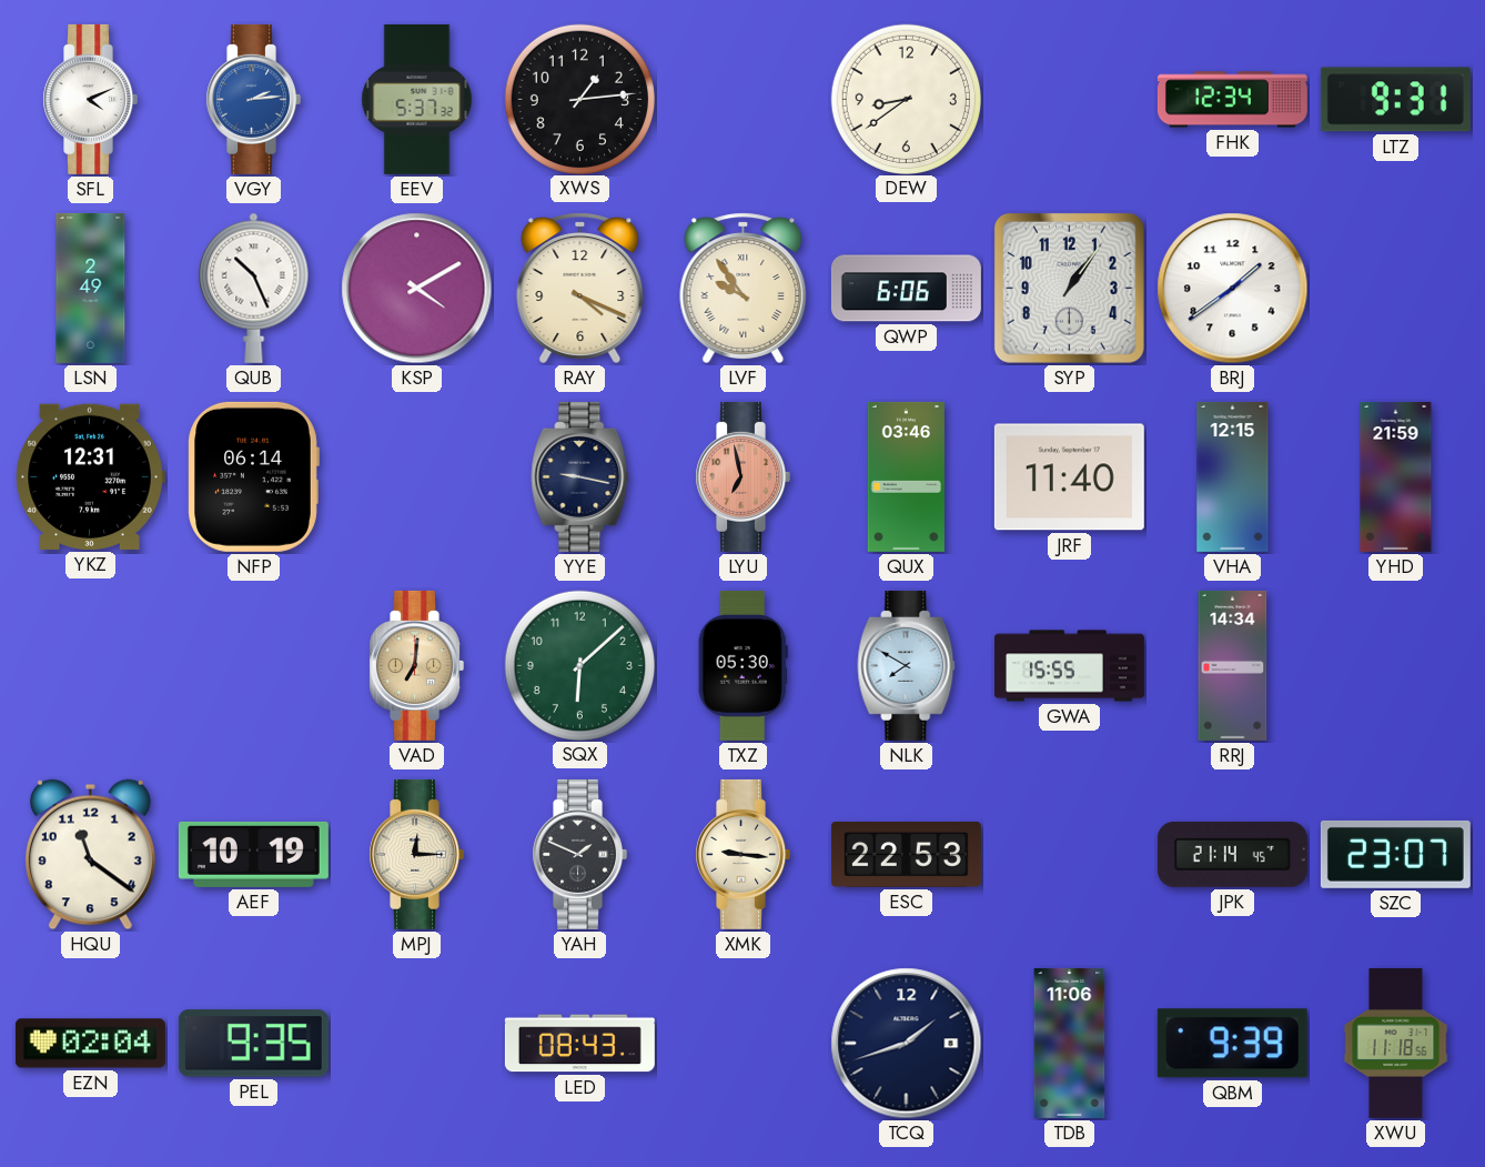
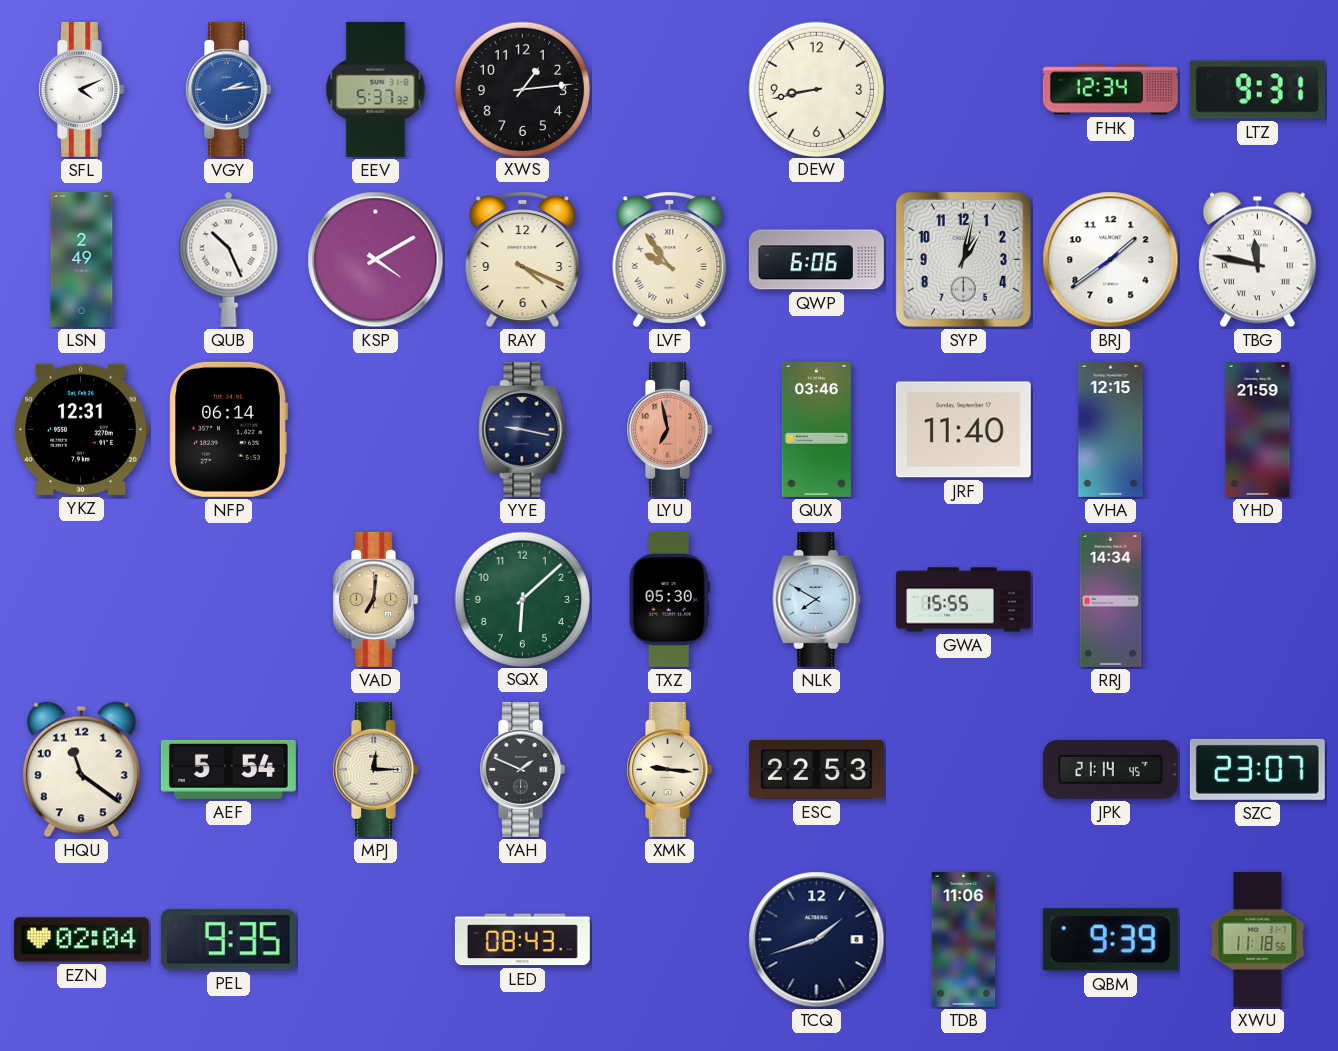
DEW: 8:39 -> 8:43
SYP: 1:06 -> 1:02
TBG: none -> 11:47
AEF: 10:19 -> 5:54
